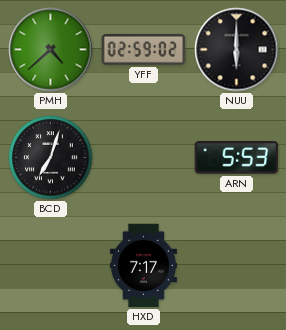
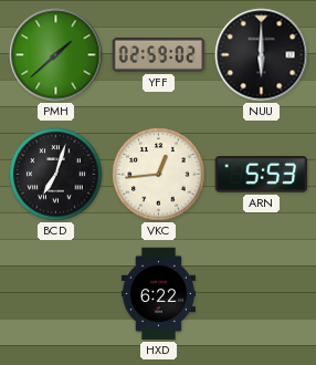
PMH: 4:38 -> 1:38
VKC: none -> 12:44
HXD: 7:17 -> 6:22
